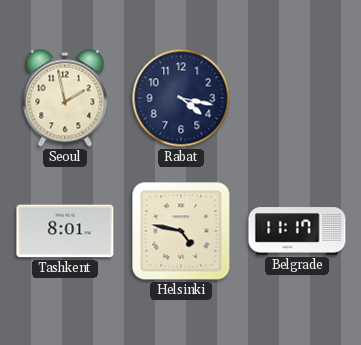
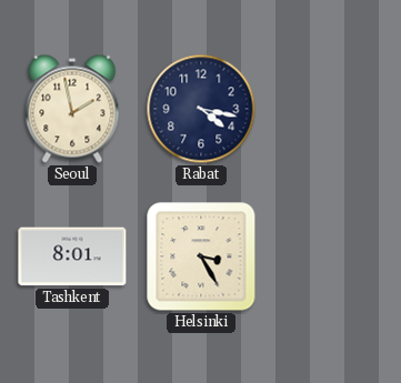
Helsinki: 4:47 -> 3:25
Belgrade: 11:17 -> none
